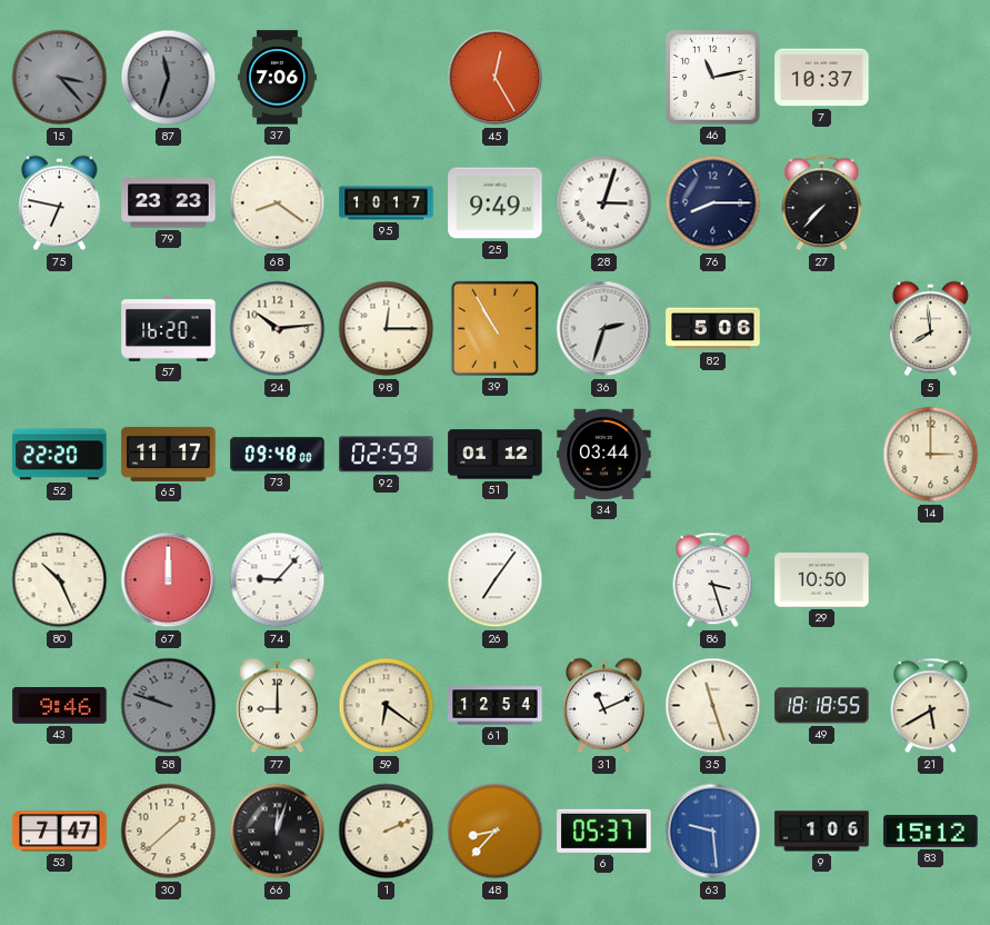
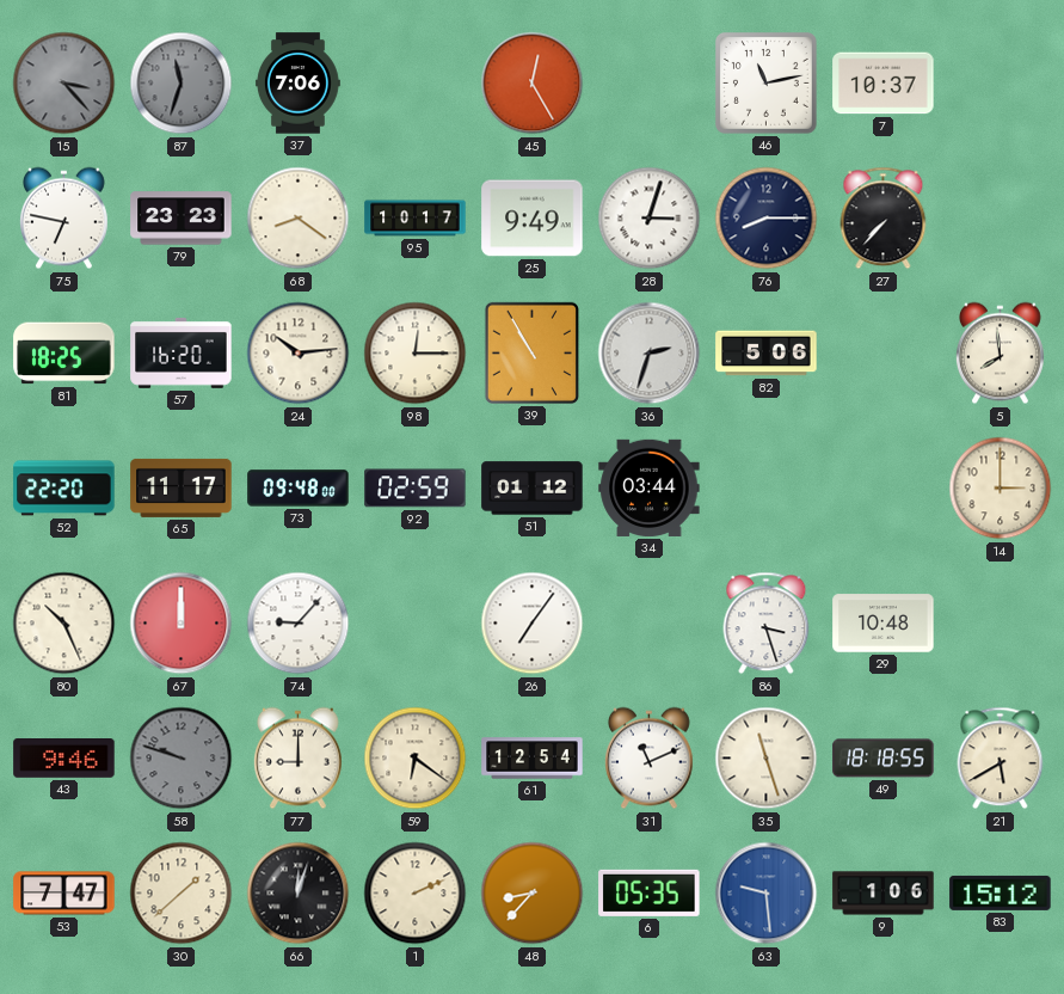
81: none -> 18:25
29: 10:50 -> 10:48
6: 05:37 -> 05:35
